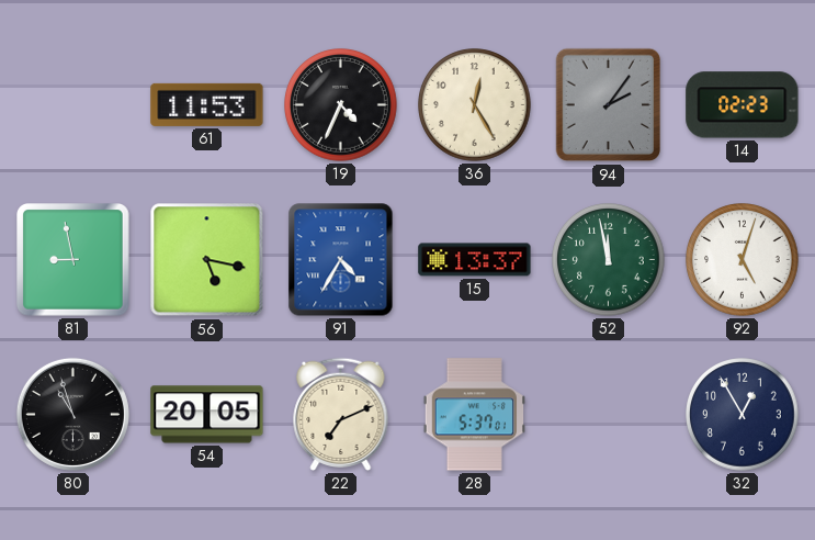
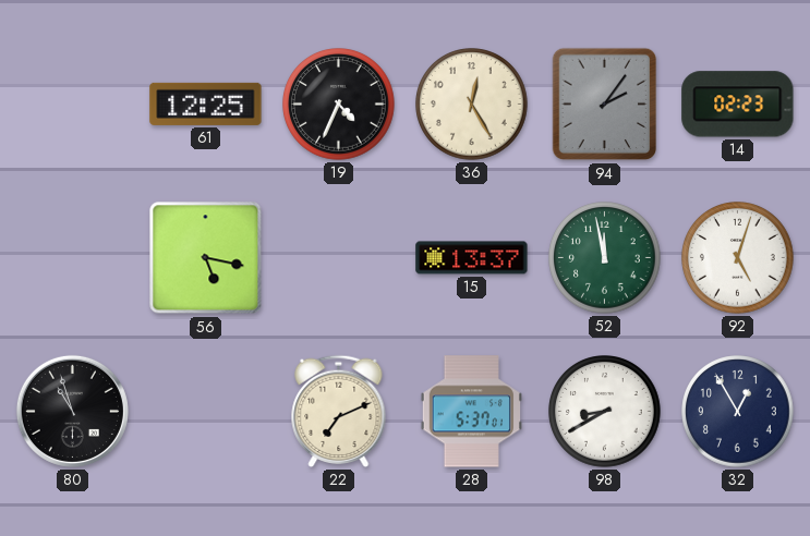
61: 11:53 -> 12:25
81: 8:58 -> none
91: 4:35 -> none
54: 20:05 -> none
98: none -> 8:40
